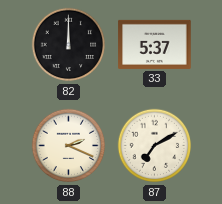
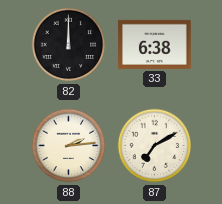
33: 5:37 -> 6:38
88: 2:19 -> 2:14
